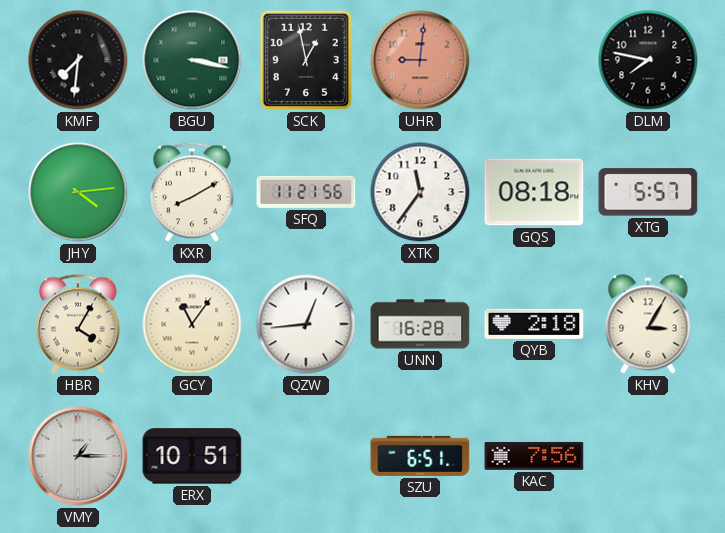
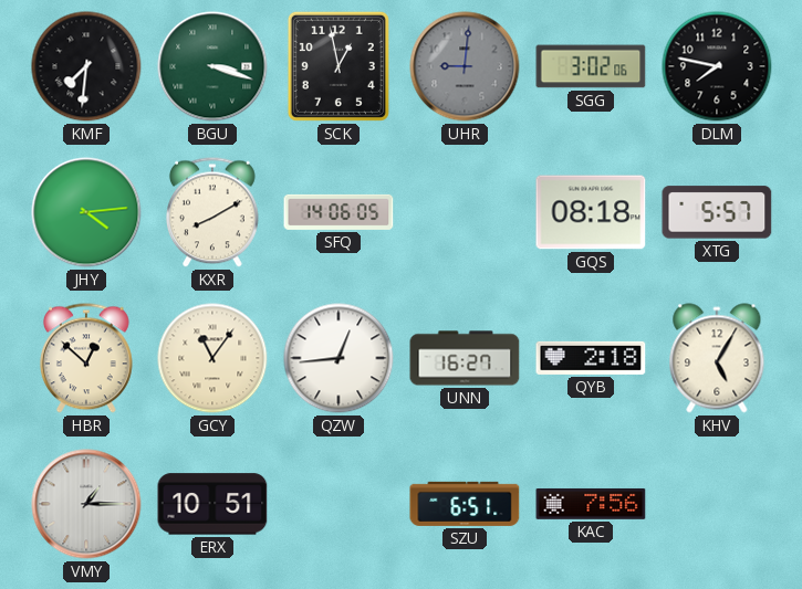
BGU: 3:17 -> 3:18
UHR dial: salmon -> grey
SGG: none -> 3:02
SFQ: 11:21 -> 14:06
XTK: 11:36 -> none
HBR: 4:05 -> 12:52
UNN: 16:28 -> 16:27
KHV: 3:05 -> 5:05
